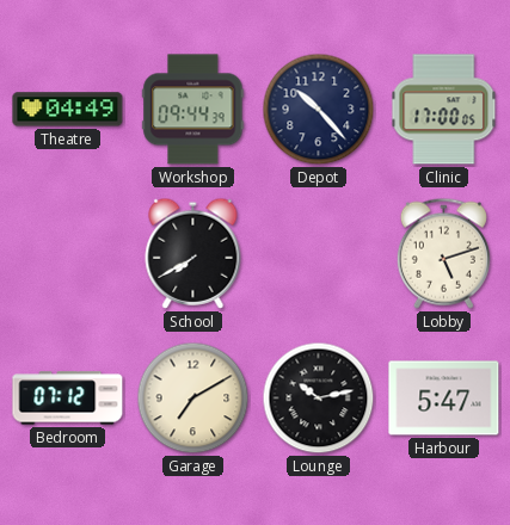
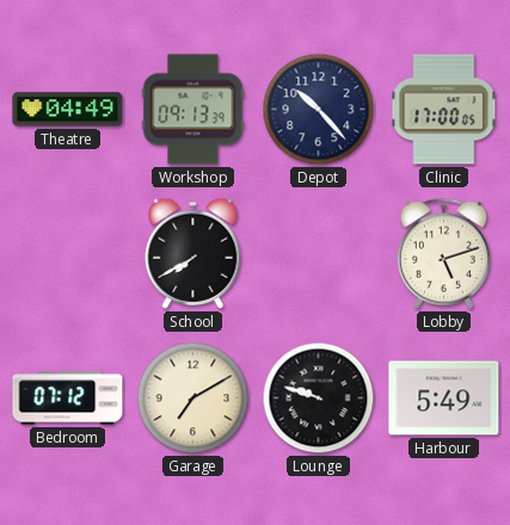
Workshop: 09:44 -> 09:13
Lounge: 10:13 -> 9:48
Harbour: 5:47 -> 5:49
